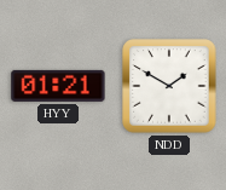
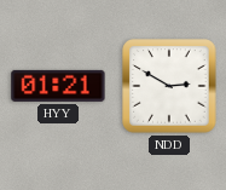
NDD: 1:50 -> 2:50
